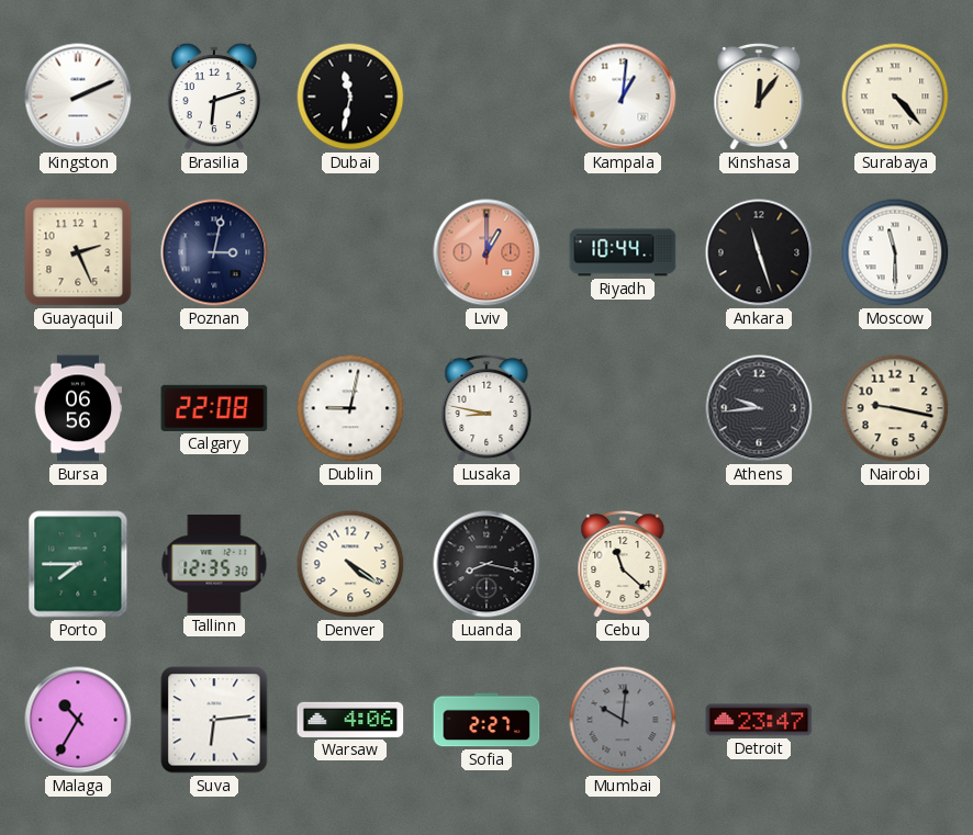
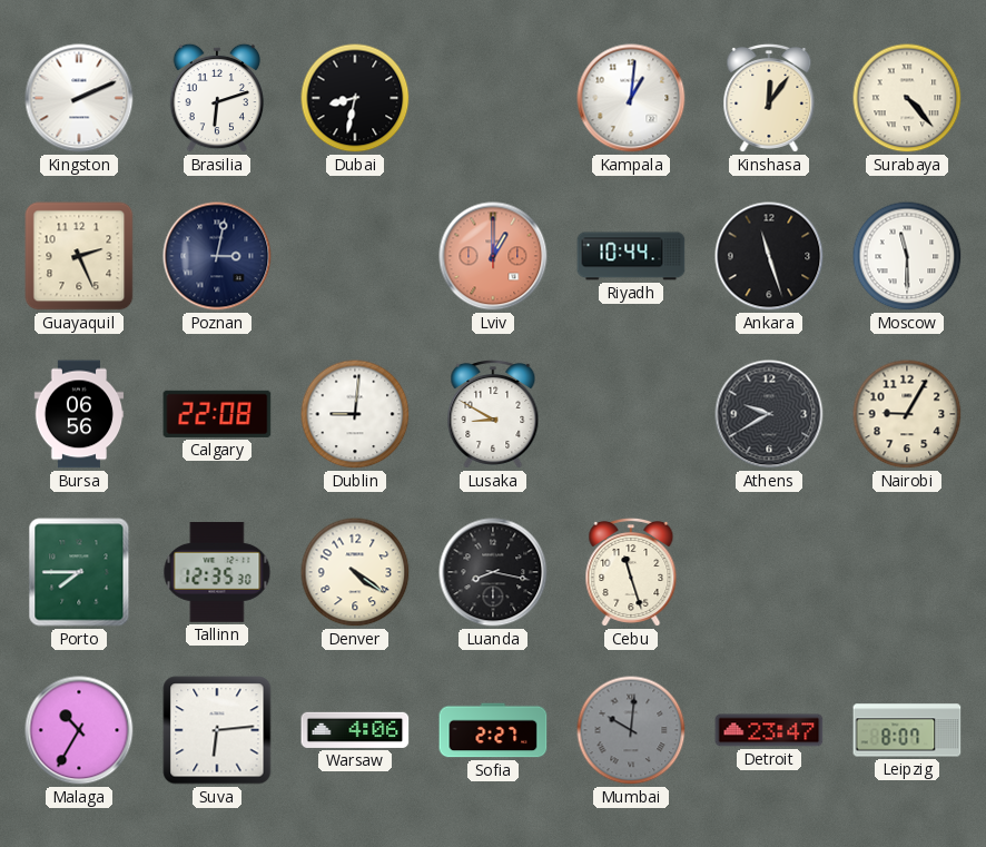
Dubai: 11:32 -> 8:32
Dublin: 9:02 -> 9:01
Lusaka: 8:47 -> 8:50
Athens: 9:44 -> 9:40
Nairobi: 9:17 -> 9:05
Cebu: 11:22 -> 11:27
Leipzig: none -> 8:07
